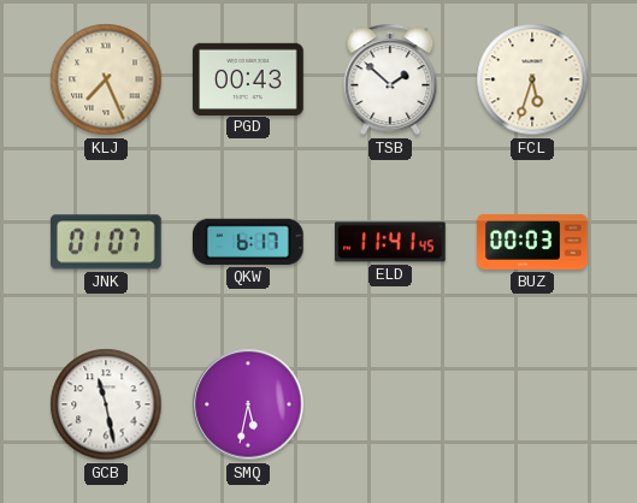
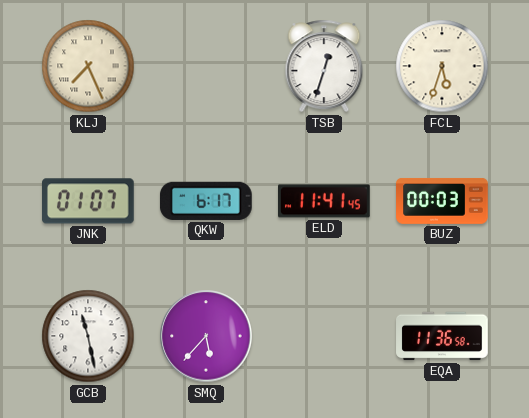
PGD: 00:43 -> none
TSB: 1:52 -> 12:33
SMQ: 5:32 -> 5:37
EQA: none -> 11:36
